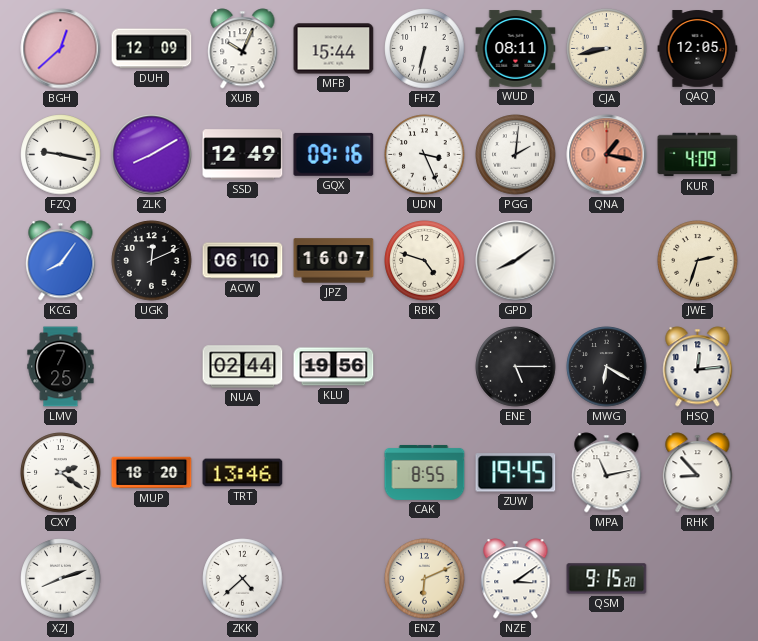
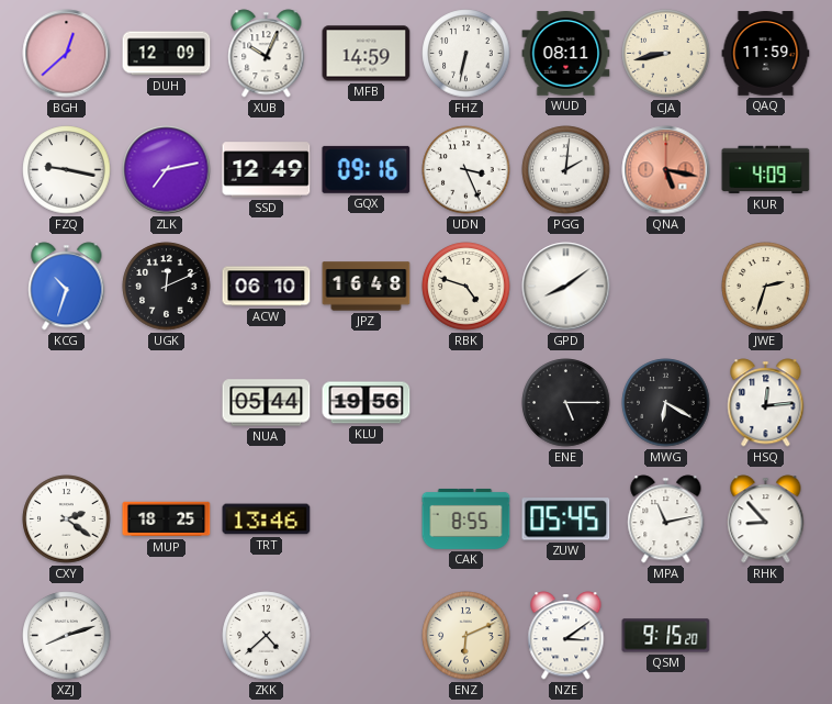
MFB: 15:44 -> 14:59
QAQ: 12:05 -> 11:59
ZLK: 8:10 -> 7:13
QNA: 1:17 -> 5:17
KCG: 8:06 -> 10:33
JPZ: 16:07 -> 16:48
LMV: 7:25 -> none
NUA: 02:44 -> 05:44
MUP: 18:20 -> 18:25
ZUW: 19:45 -> 05:45
